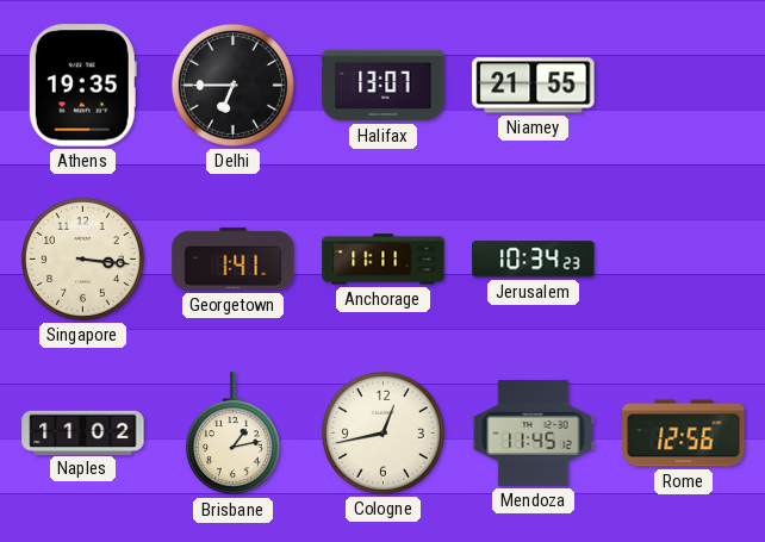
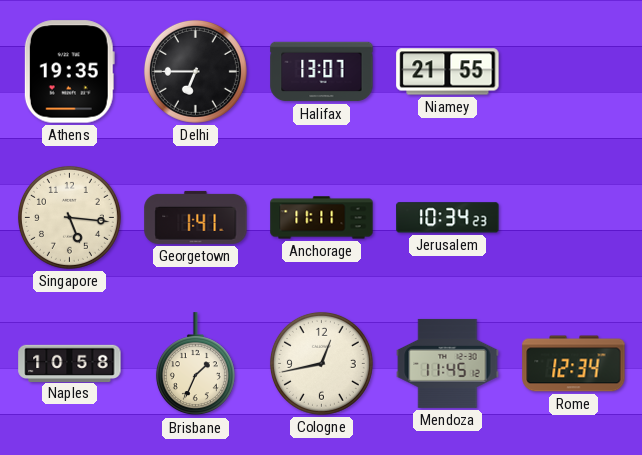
Singapore: 3:16 -> 5:16
Naples: 11:02 -> 10:58
Brisbane: 1:13 -> 1:34
Rome: 12:56 -> 12:34
